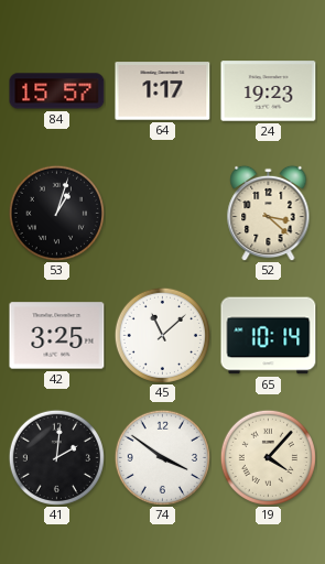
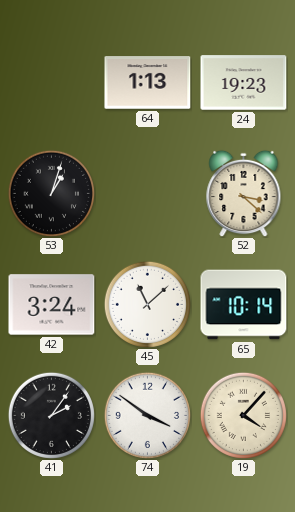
84: 15:57 -> none
64: 1:17 -> 1:13
42: 3:25 -> 3:24
41: 2:01 -> 2:06
